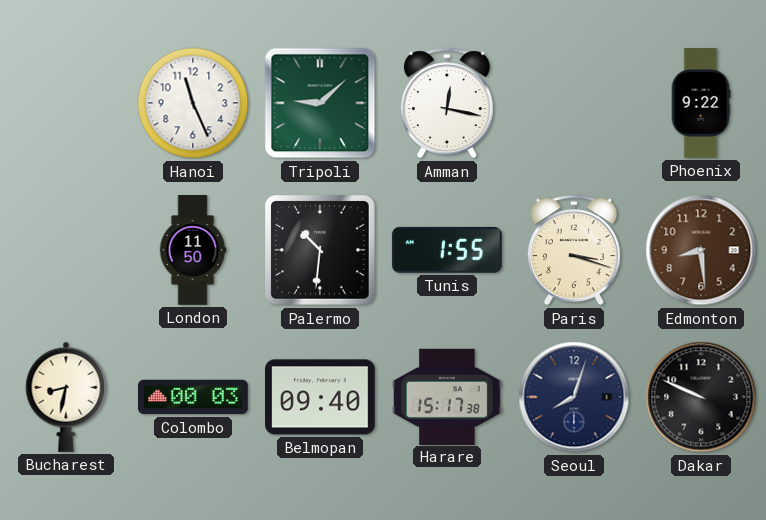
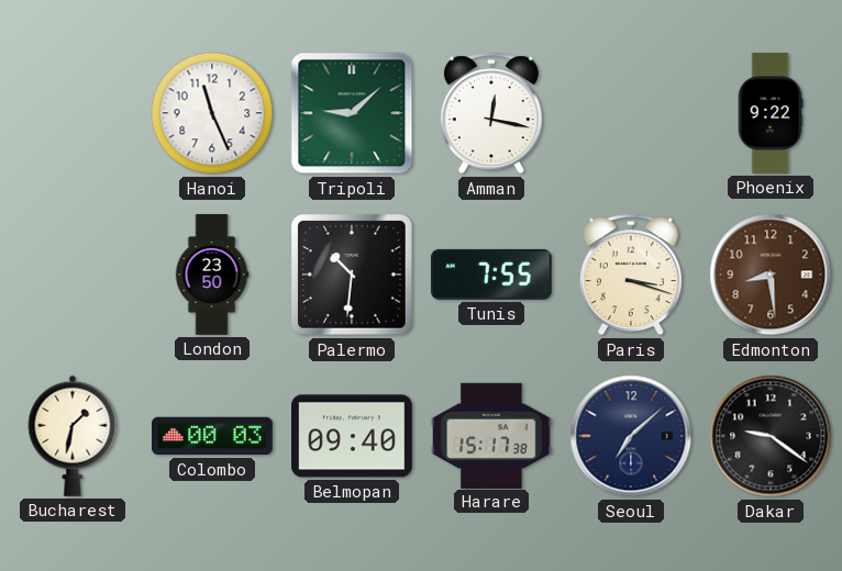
London: 11:50 -> 23:50
Tunis: 1:55 -> 7:55
Bucharest: 8:32 -> 1:32
Seoul: 8:03 -> 7:08
Dakar: 9:49 -> 9:21
